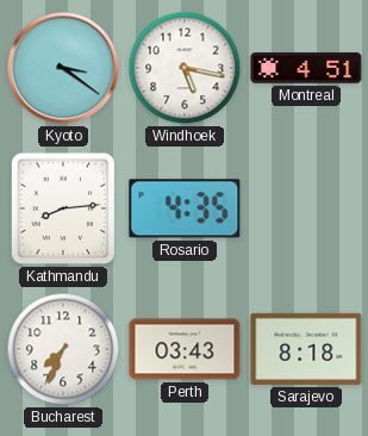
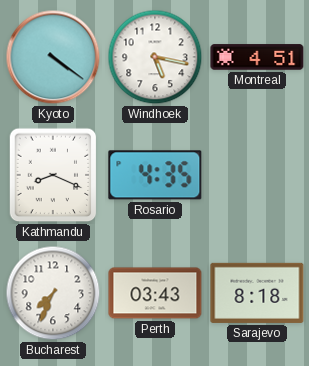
Kyoto: 3:21 -> 4:21
Kathmandu: 8:14 -> 8:19
